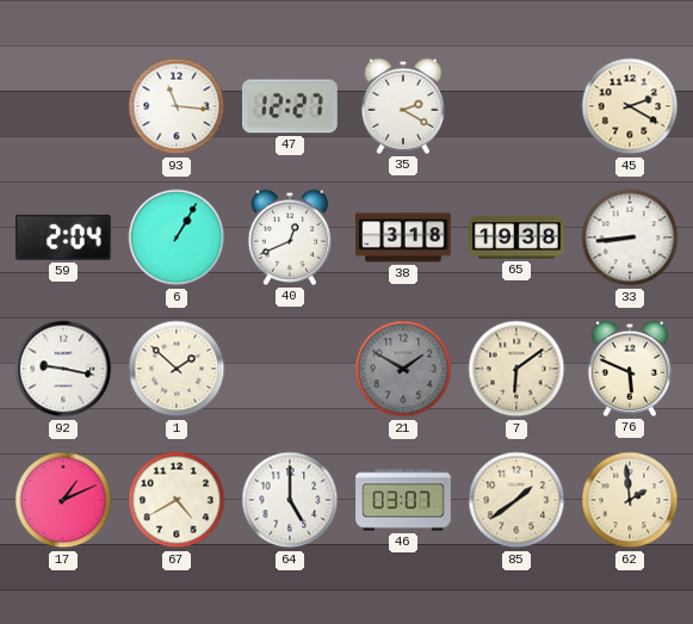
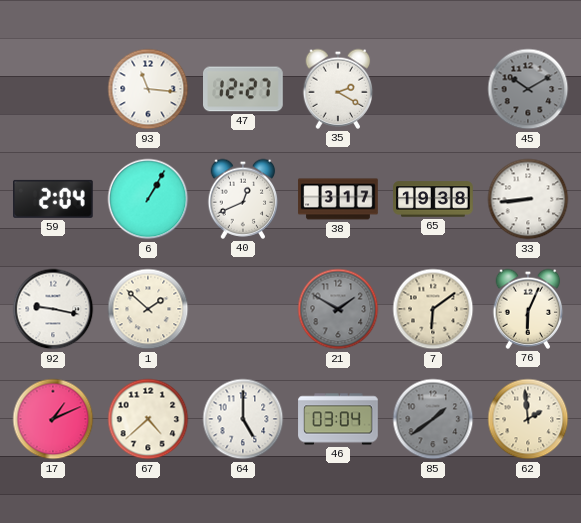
45: 2:20 -> 10:10
45 dial: cream -> grey
38: 3:18 -> 3:17
76: 5:49 -> 6:04
67: 4:40 -> 4:38
46: 03:07 -> 03:04
85 dial: cream -> grey
